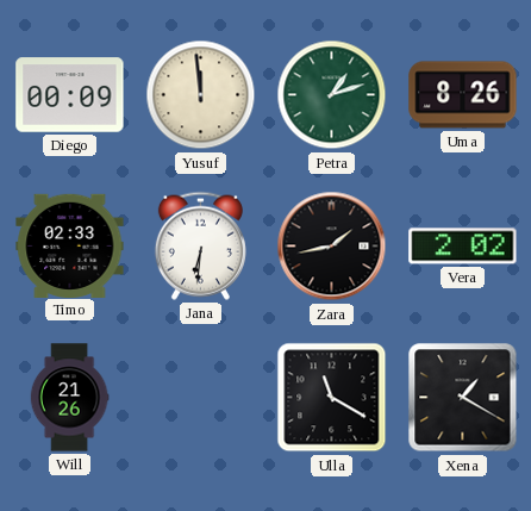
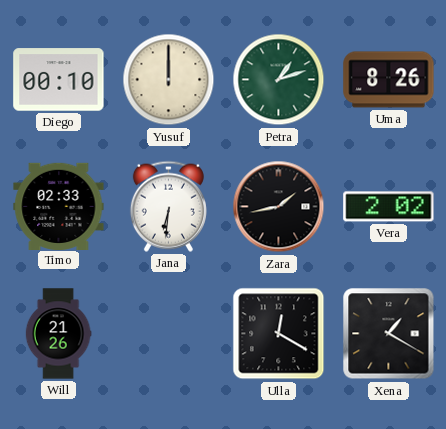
Diego: 00:09 -> 00:10
Yusuf: 11:59 -> 12:00
Ulla: 11:20 -> 12:20
